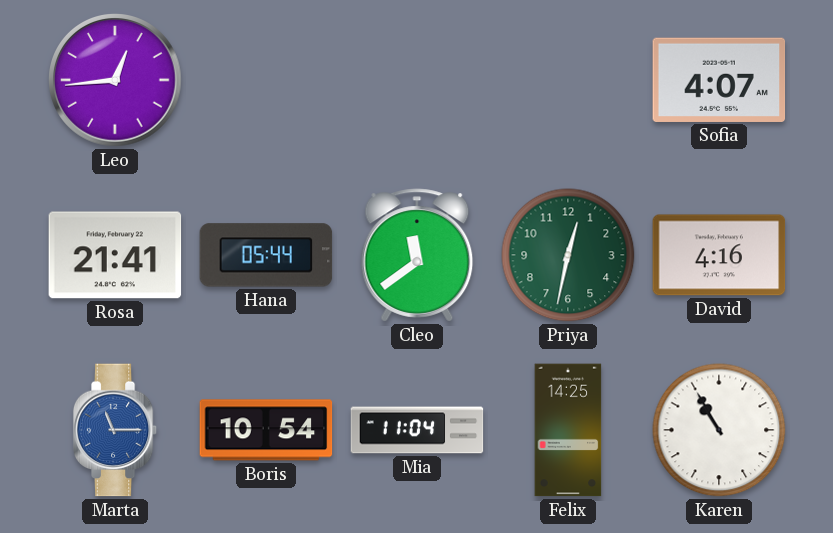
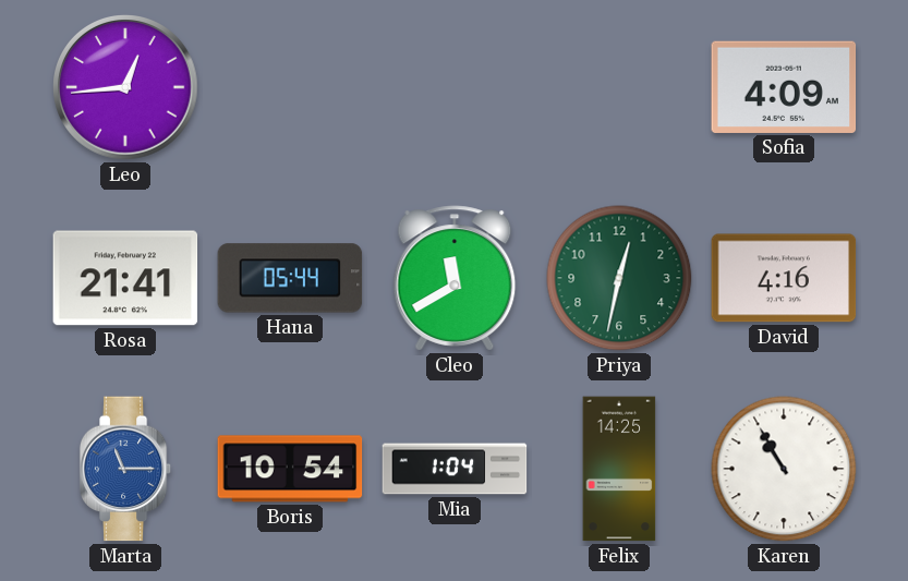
Sofia: 4:07 -> 4:09
Cleo: 11:39 -> 11:40
Mia: 11:04 -> 1:04
